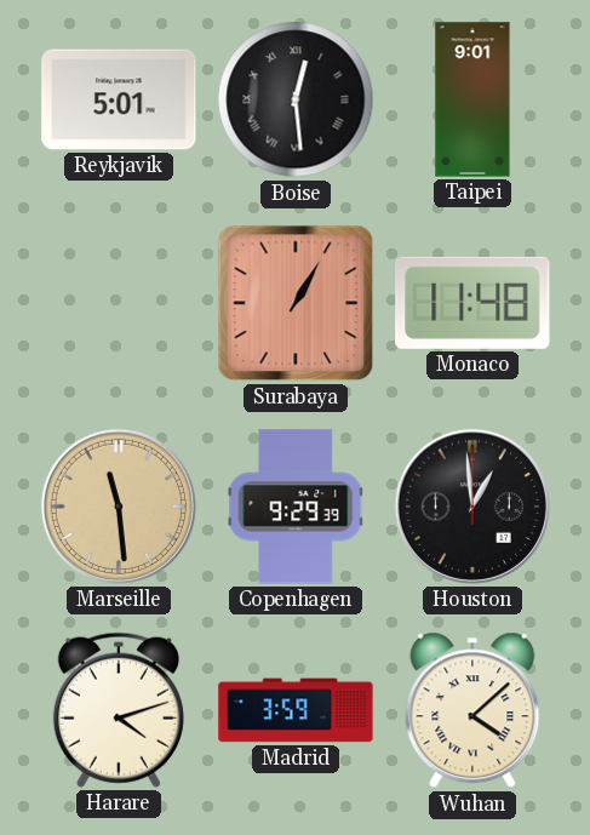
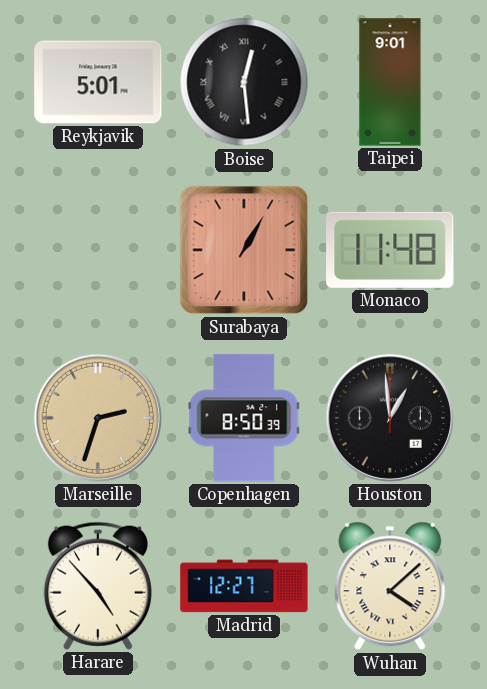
Marseille: 11:29 -> 2:33
Copenhagen: 9:29 -> 8:50
Harare: 4:12 -> 4:53
Madrid: 3:59 -> 12:27
